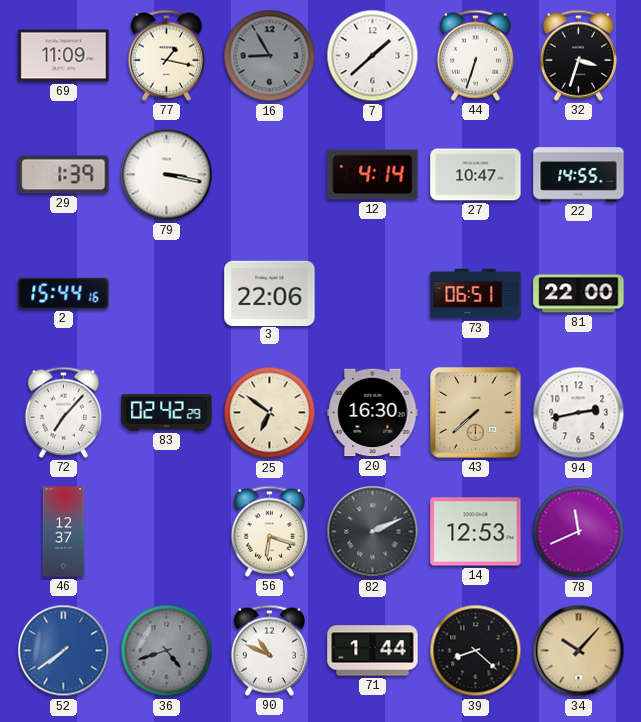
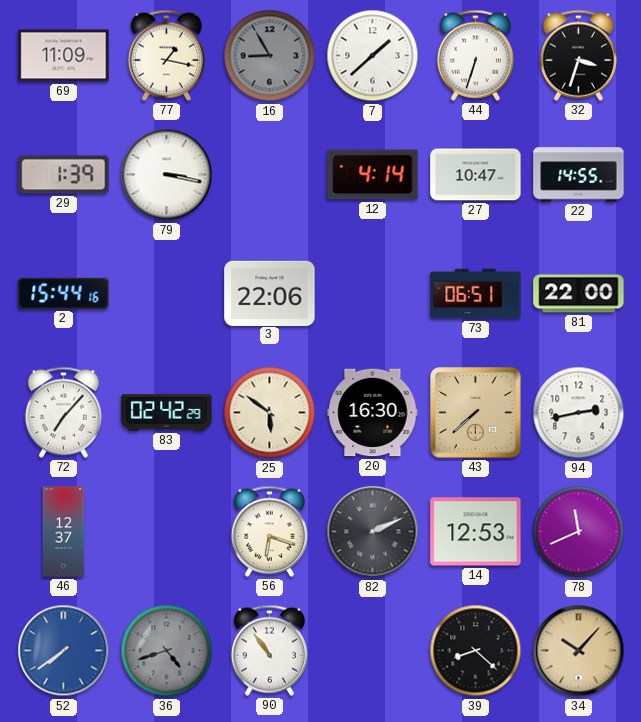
25: 6:51 -> 5:51
90: 10:49 -> 10:54
71: 1:44 -> none
